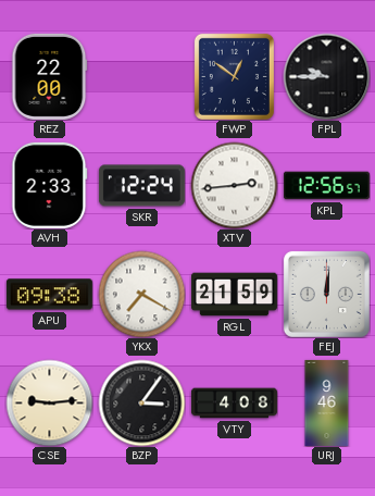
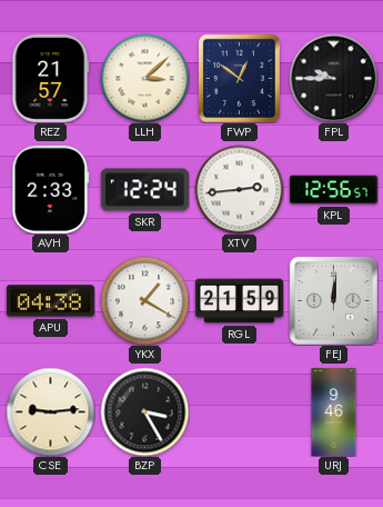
REZ: 22:00 -> 21:57
LLH: none -> 3:08
APU: 09:38 -> 04:38
YKX: 7:20 -> 1:20
BZP: 3:06 -> 3:25
VTY: 4:08 -> none
